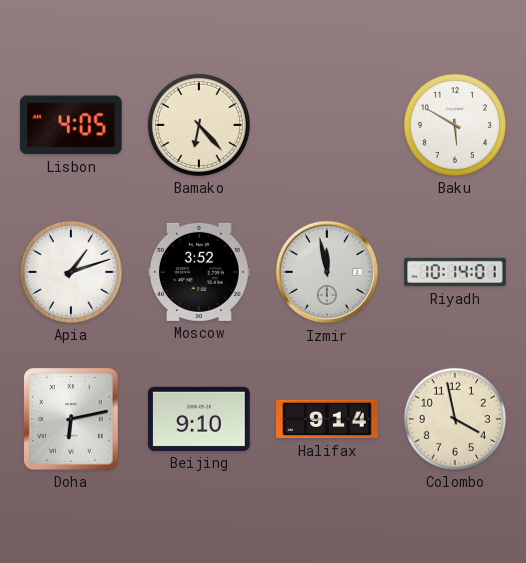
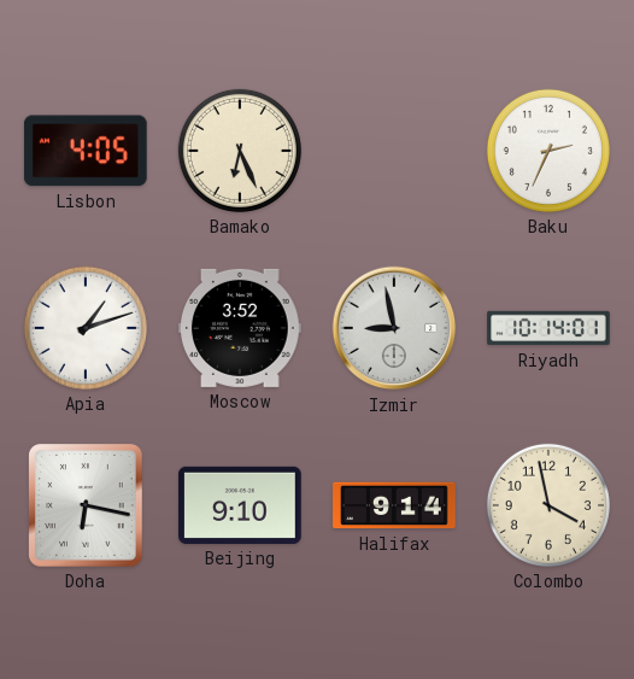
Bamako: 6:23 -> 6:26
Baku: 5:50 -> 2:34
Izmir: 11:58 -> 8:58
Doha: 6:13 -> 6:17
